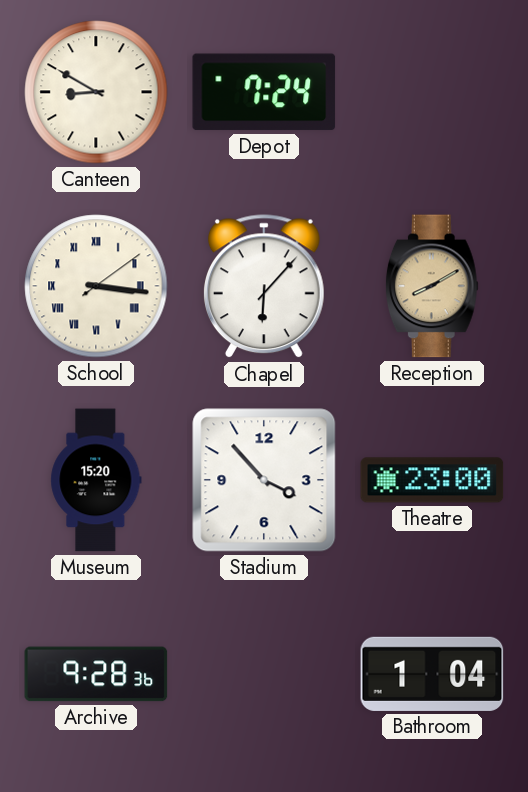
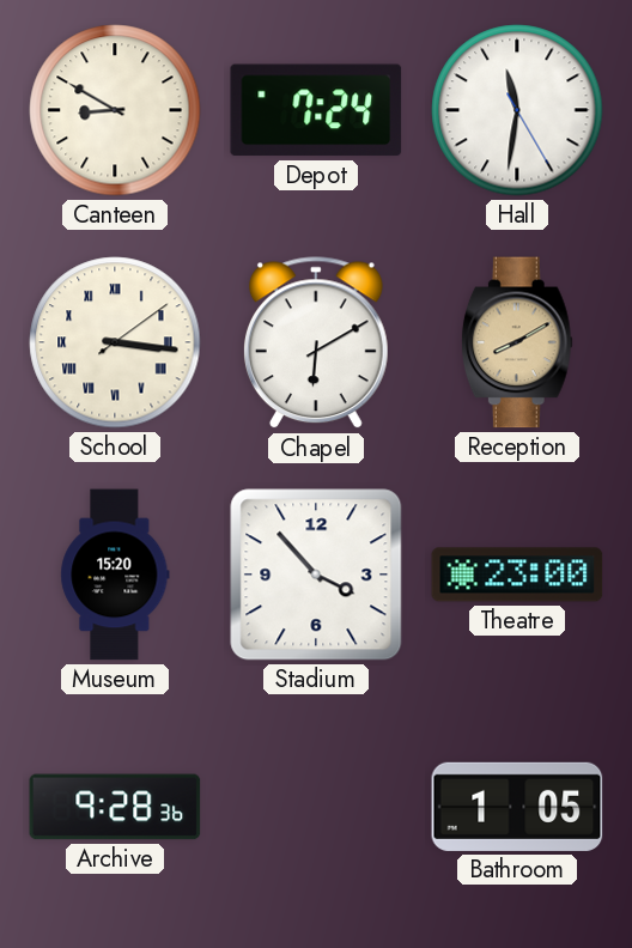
Hall: none -> 11:31
Chapel: 6:07 -> 6:10
Bathroom: 1:04 -> 1:05
